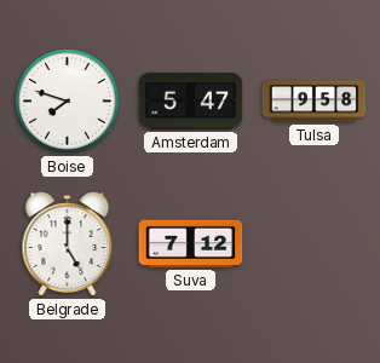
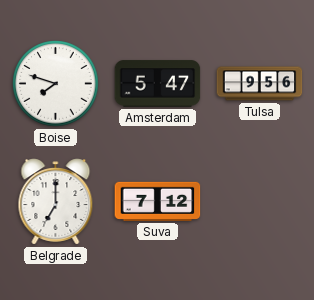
Tulsa: 9:58 -> 9:56
Belgrade: 5:00 -> 7:00
